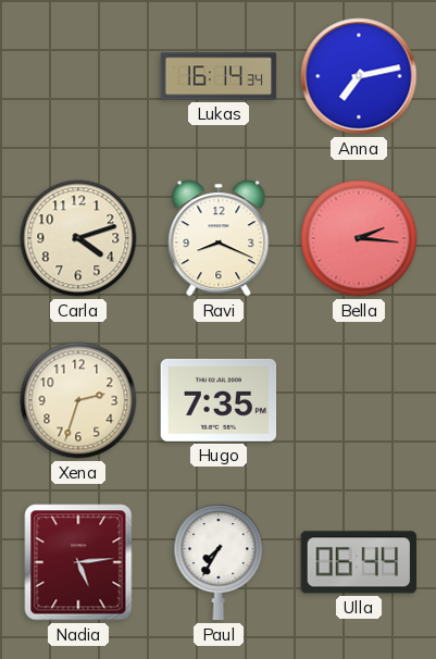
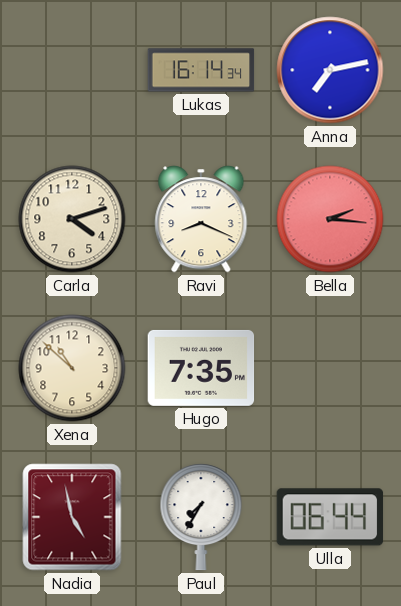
Xena: 2:33 -> 10:52
Nadia: 5:14 -> 4:58
